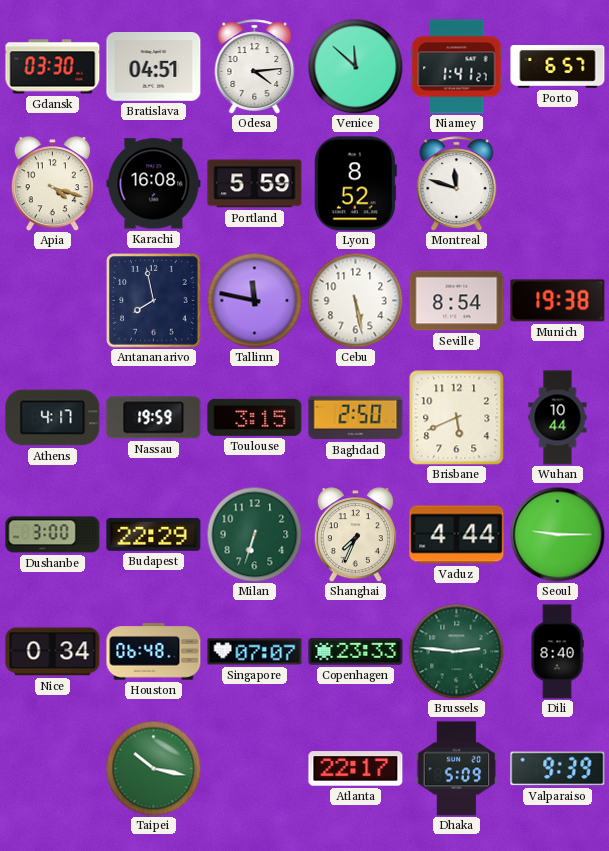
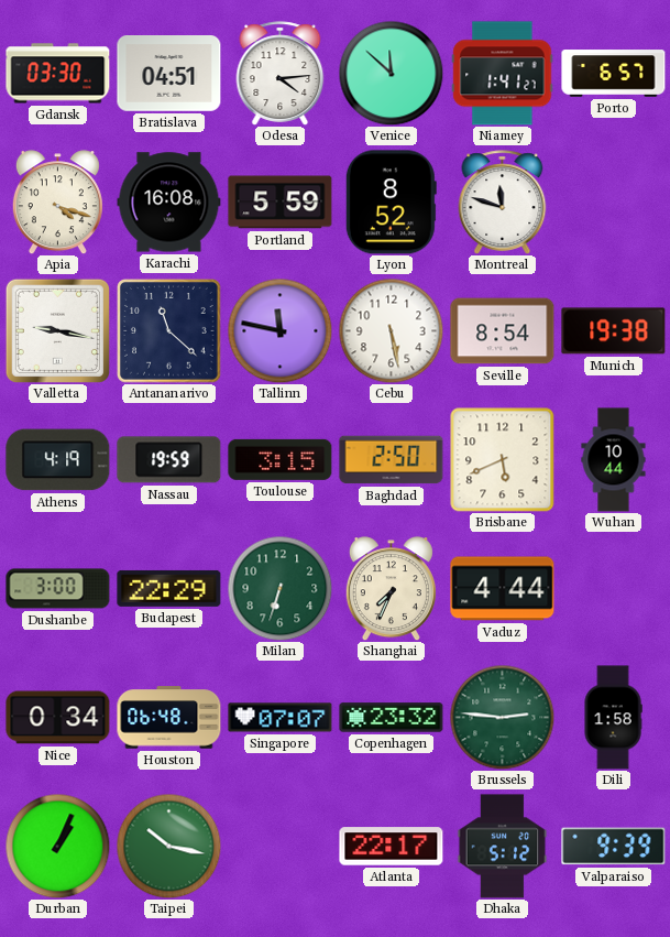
Valletta: none -> 9:17
Antananarivo: 7:58 -> 11:22
Athens: 4:17 -> 4:19
Seoul: 9:15 -> none
Copenhagen: 23:33 -> 23:32
Dili: 8:40 -> 1:58
Durban: none -> 1:04
Dhaka: 5:09 -> 5:12
